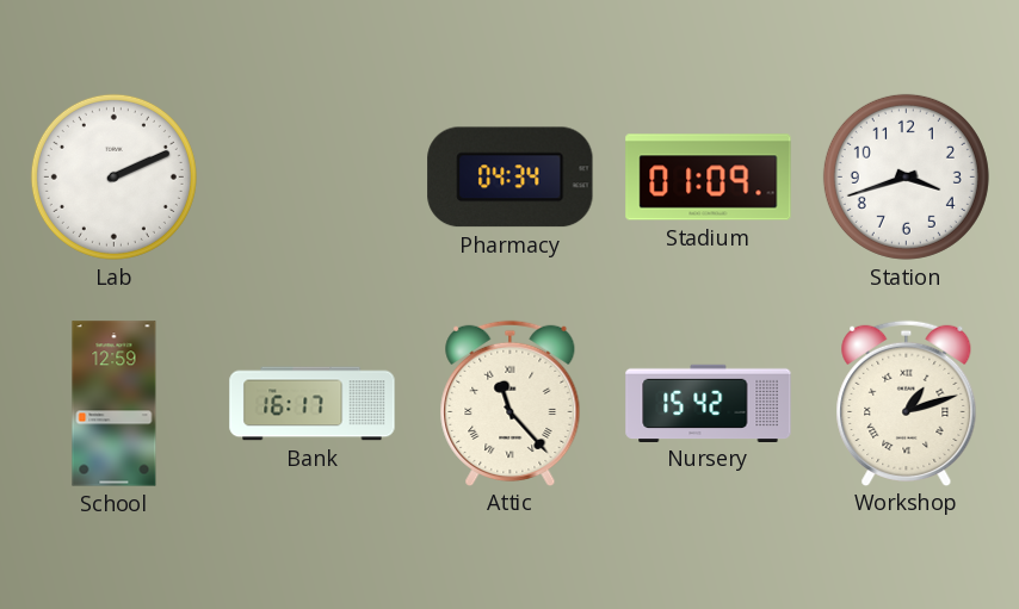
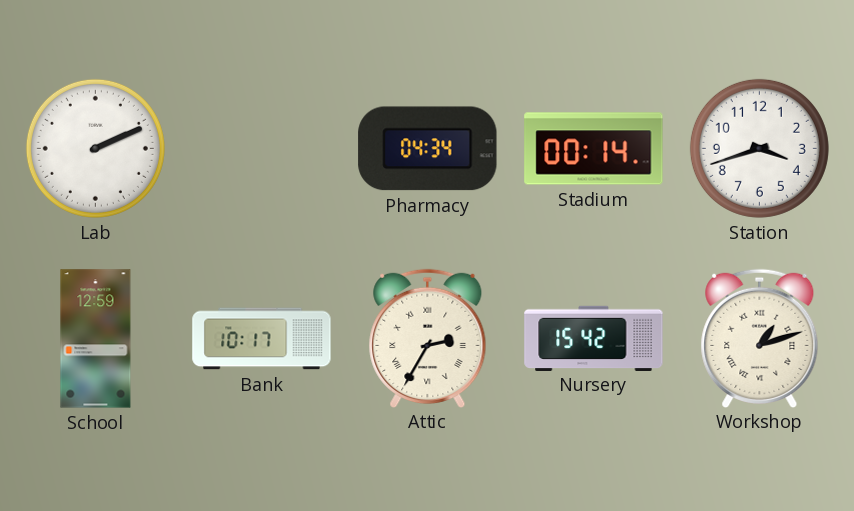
Stadium: 01:09 -> 00:14
Bank: 16:17 -> 10:17
Attic: 11:23 -> 2:35
